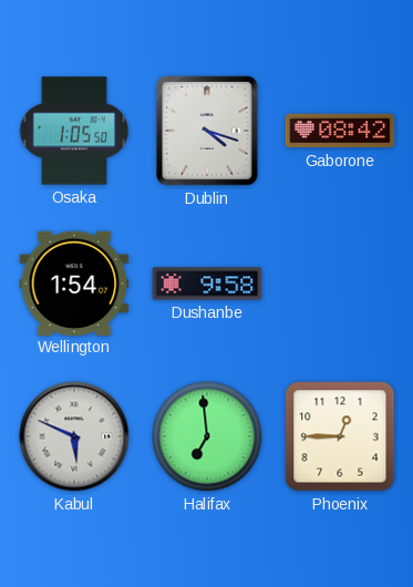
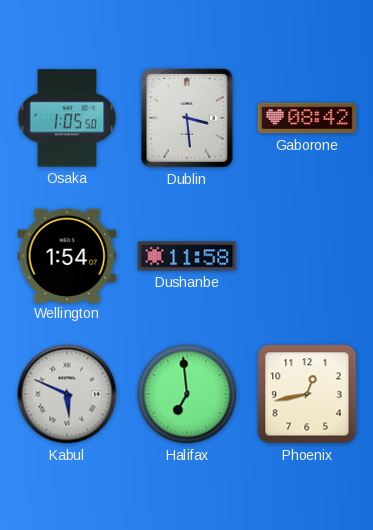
Dublin: 4:18 -> 3:29
Dushanbe: 9:58 -> 11:58
Phoenix: 12:45 -> 12:43
